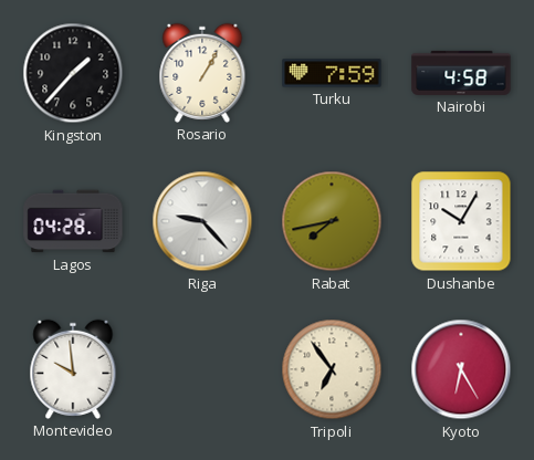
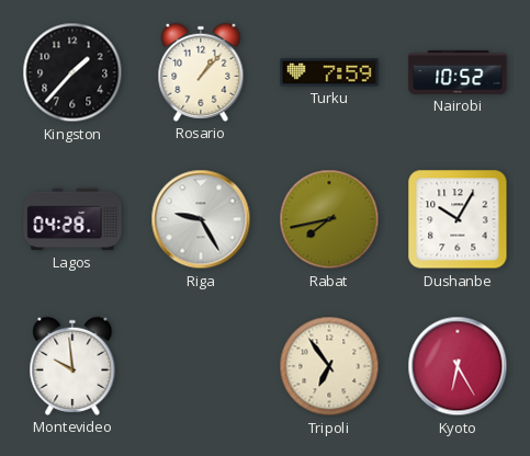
Rosario: 1:05 -> 1:07
Nairobi: 4:58 -> 10:52
Riga: 9:23 -> 9:25
